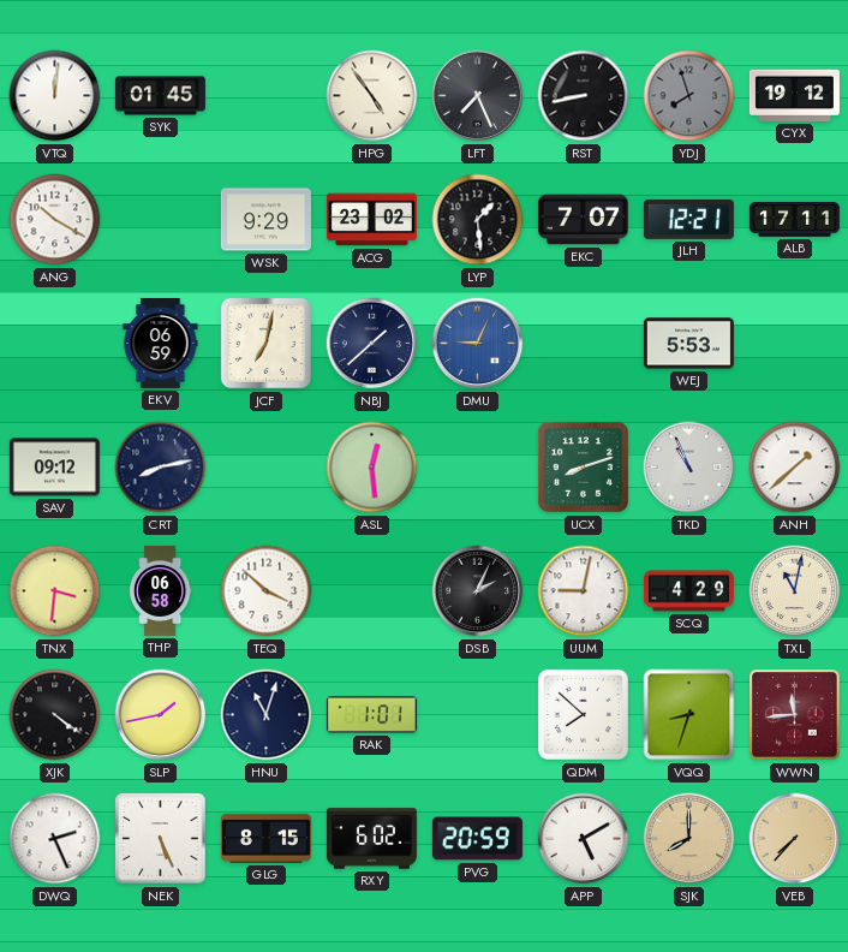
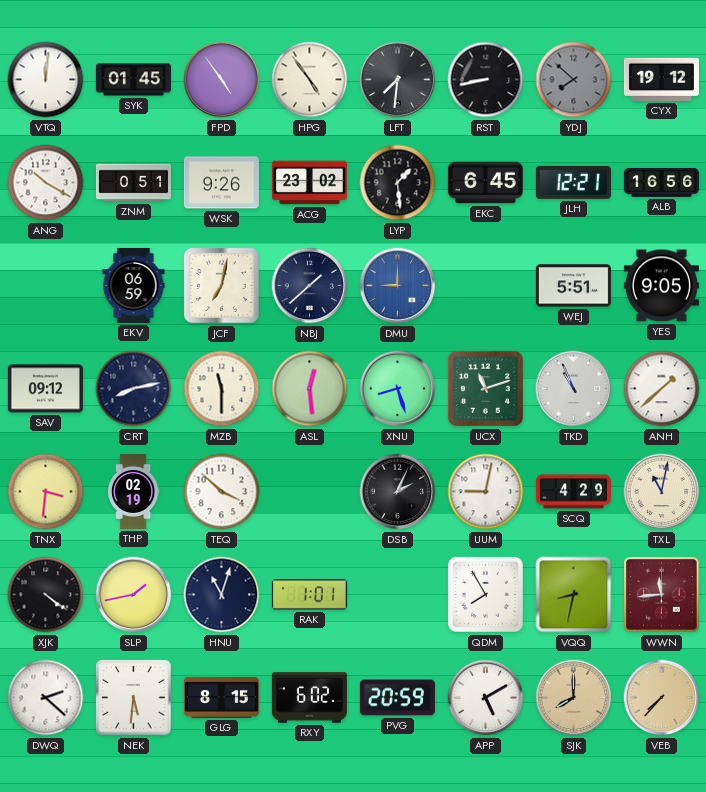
FPD: none -> 4:54
LFT: 7:26 -> 7:31
YDJ: 7:57 -> 7:52
ZNM: none -> 0:51
WSK: 9:29 -> 9:26
EKC: 7:07 -> 6:45
ALB: 17:11 -> 16:56
DMU: 9:04 -> 9:00
WEJ: 5:53 -> 5:51
YES: none -> 9:05
MZB: none -> 11:30
XNU: none -> 8:27
UCX: 8:12 -> 11:12
THP: 06:58 -> 02:19
QDM: 7:52 -> 7:55
VQQ: 8:33 -> 8:32
DWQ: 2:26 -> 2:22
NEK: 5:26 -> 5:31
